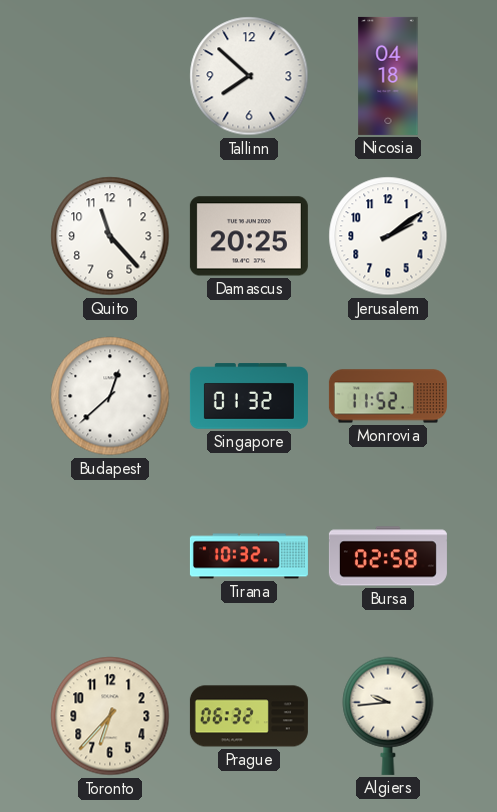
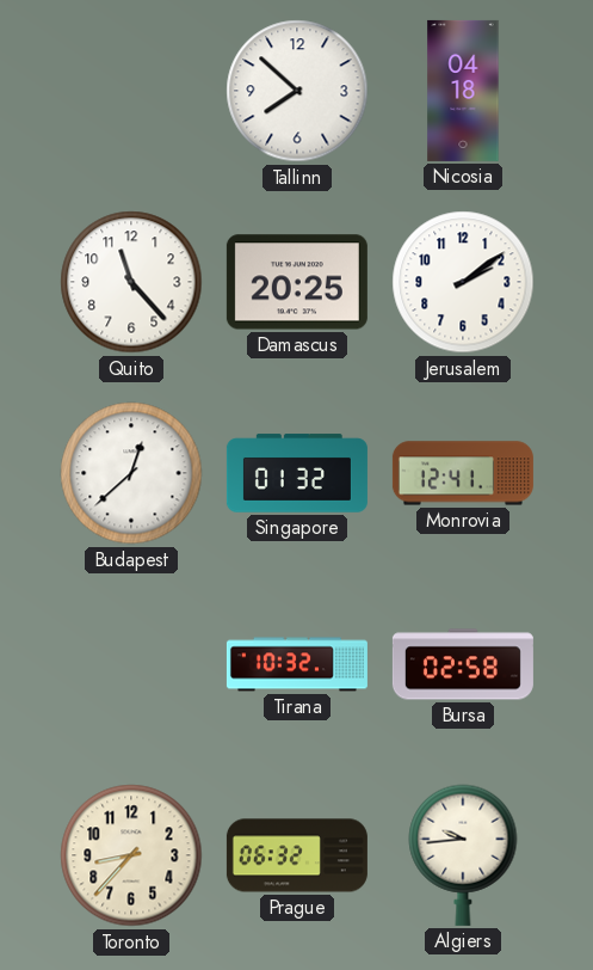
Monrovia: 11:52 -> 12:41
Toronto: 6:37 -> 8:37
